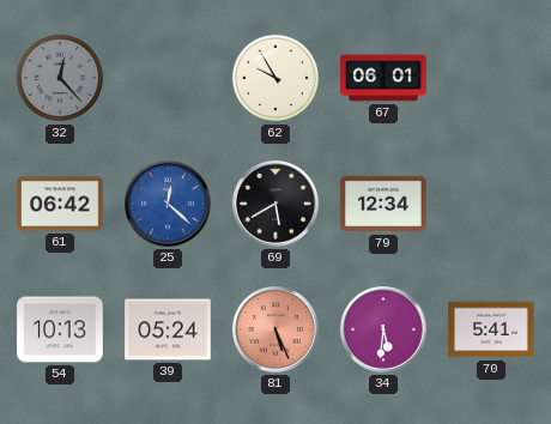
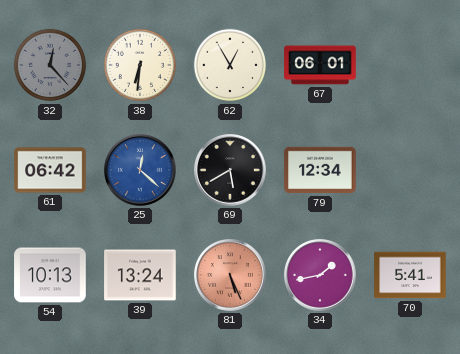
38: none -> 6:31
62: 9:55 -> 12:55
39: 05:24 -> 13:24
34: 5:31 -> 1:43
